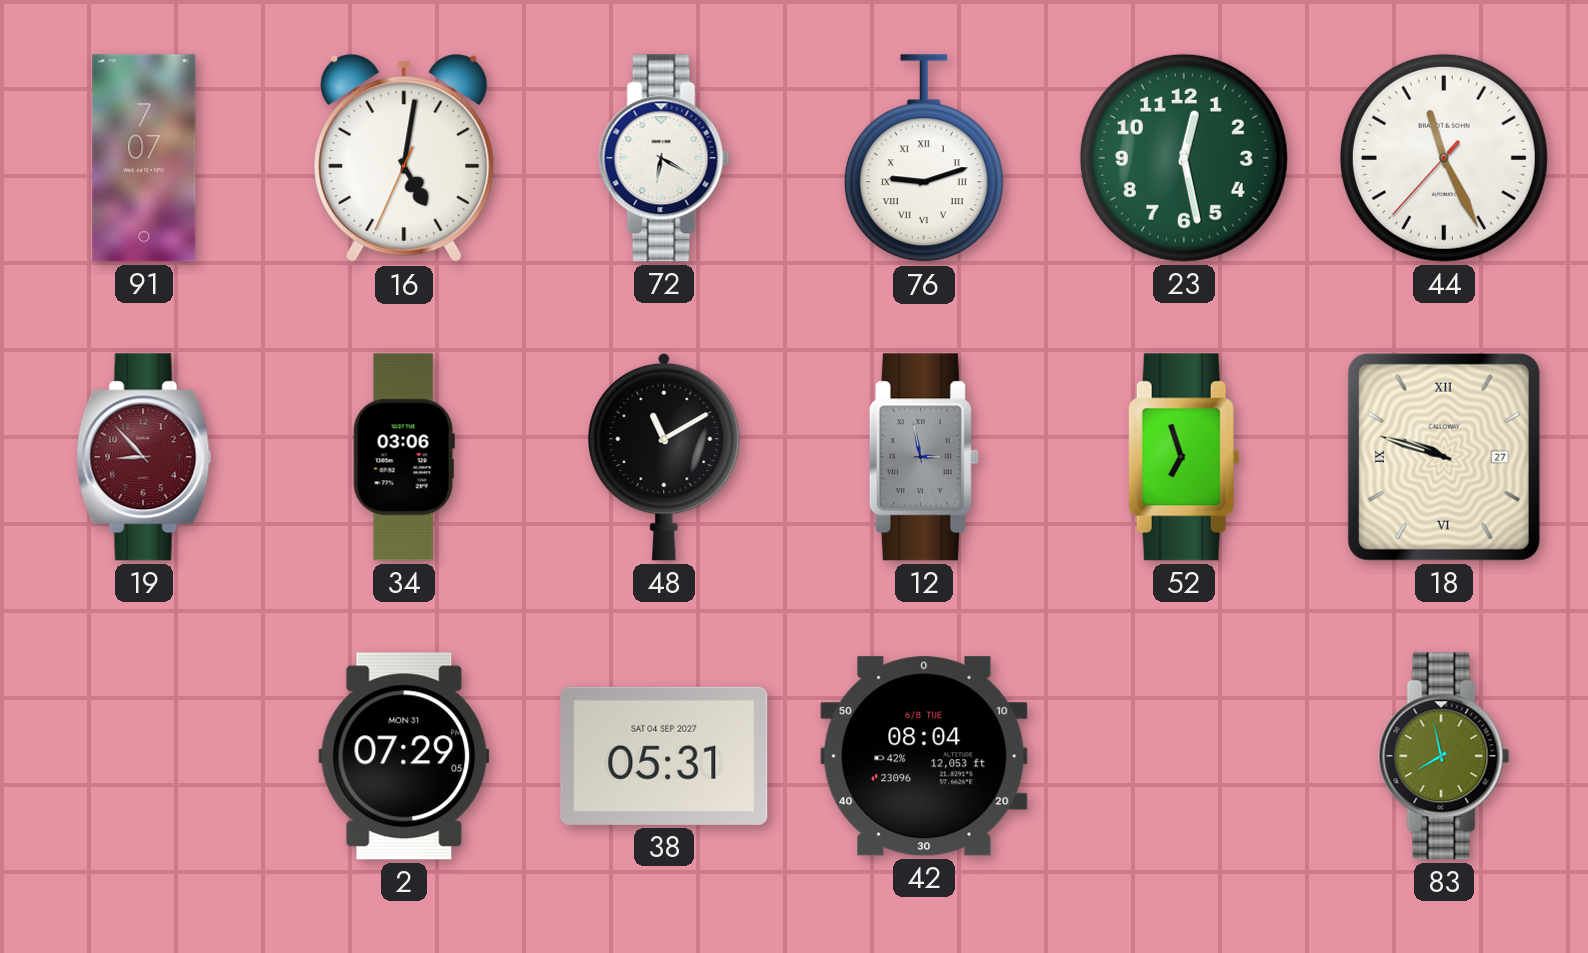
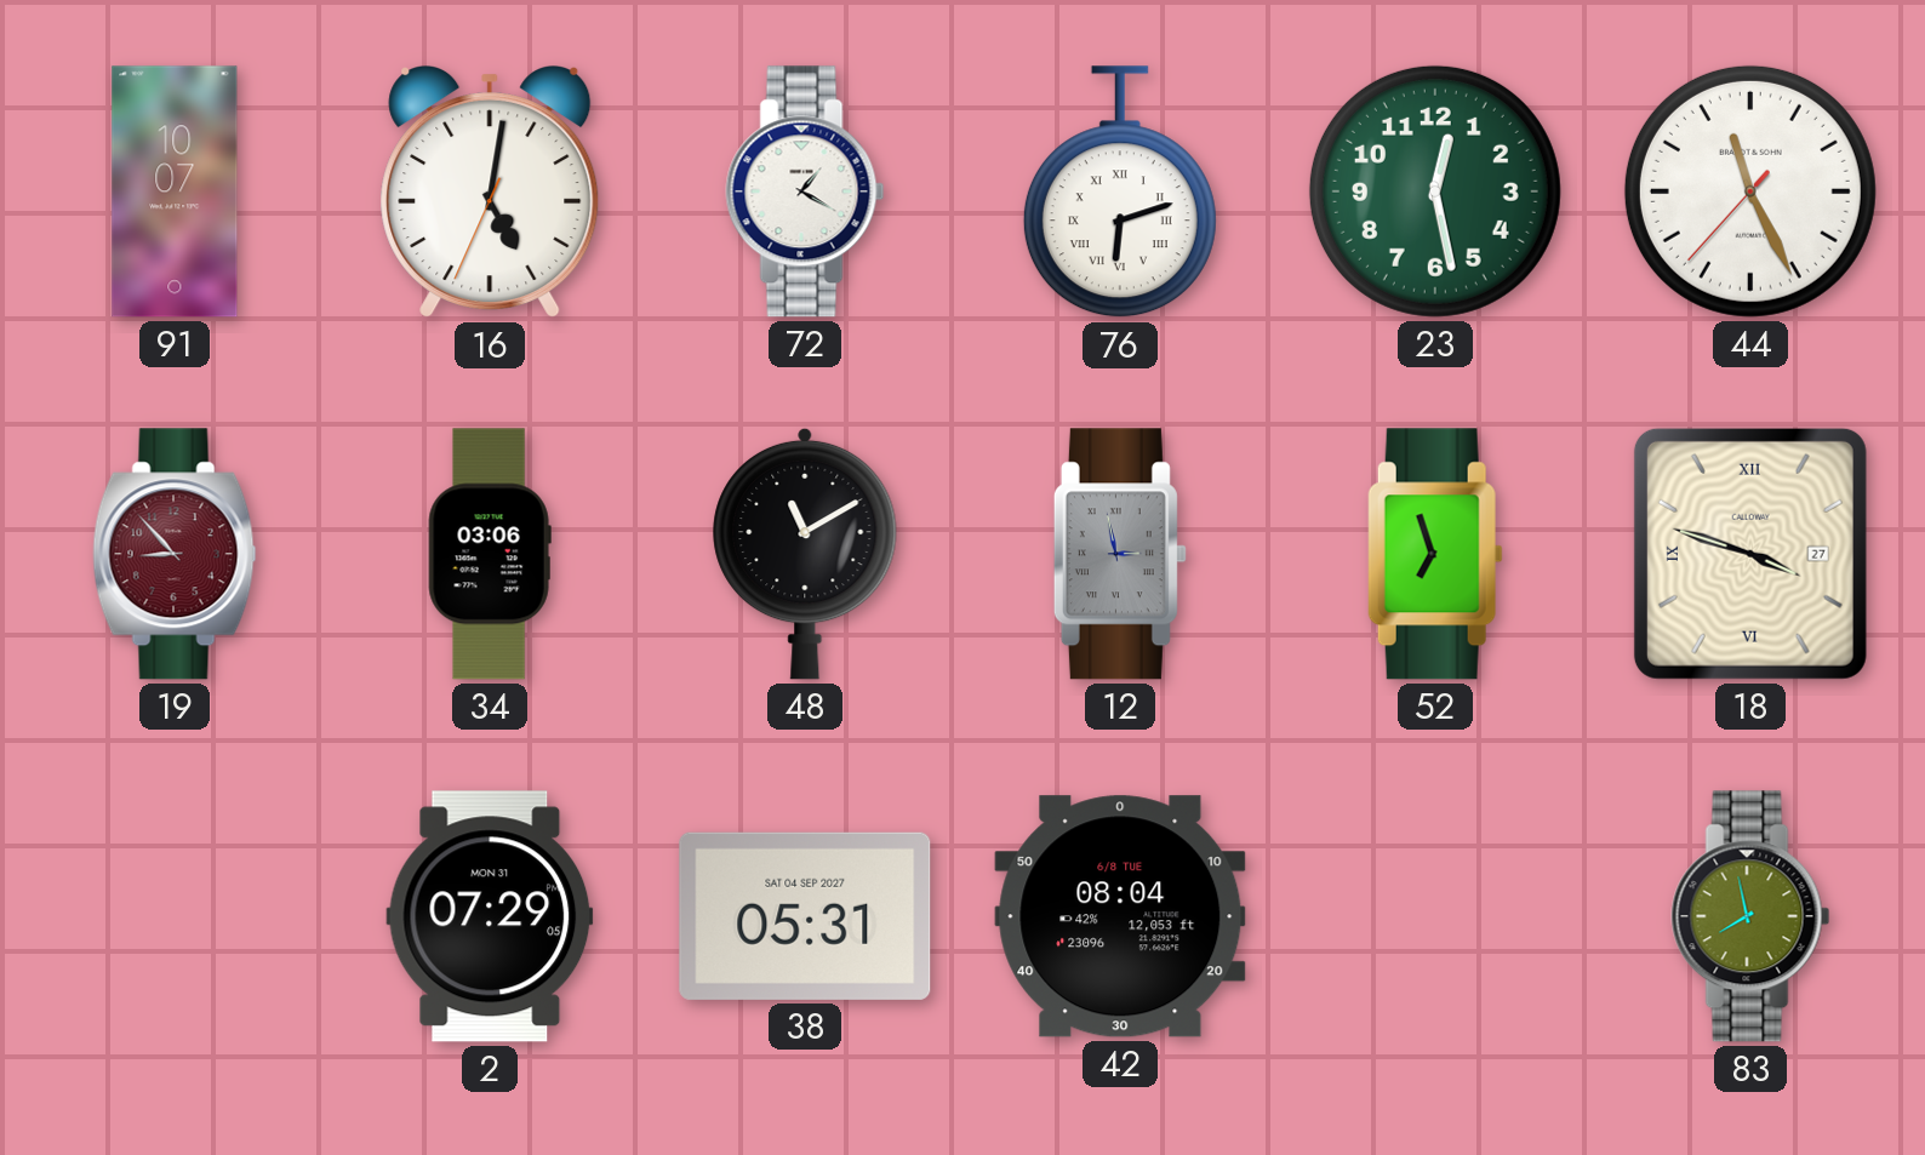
91: 7:07 -> 10:07
72: 6:20 -> 1:20
76: 9:12 -> 6:12
18: 9:48 -> 3:48
